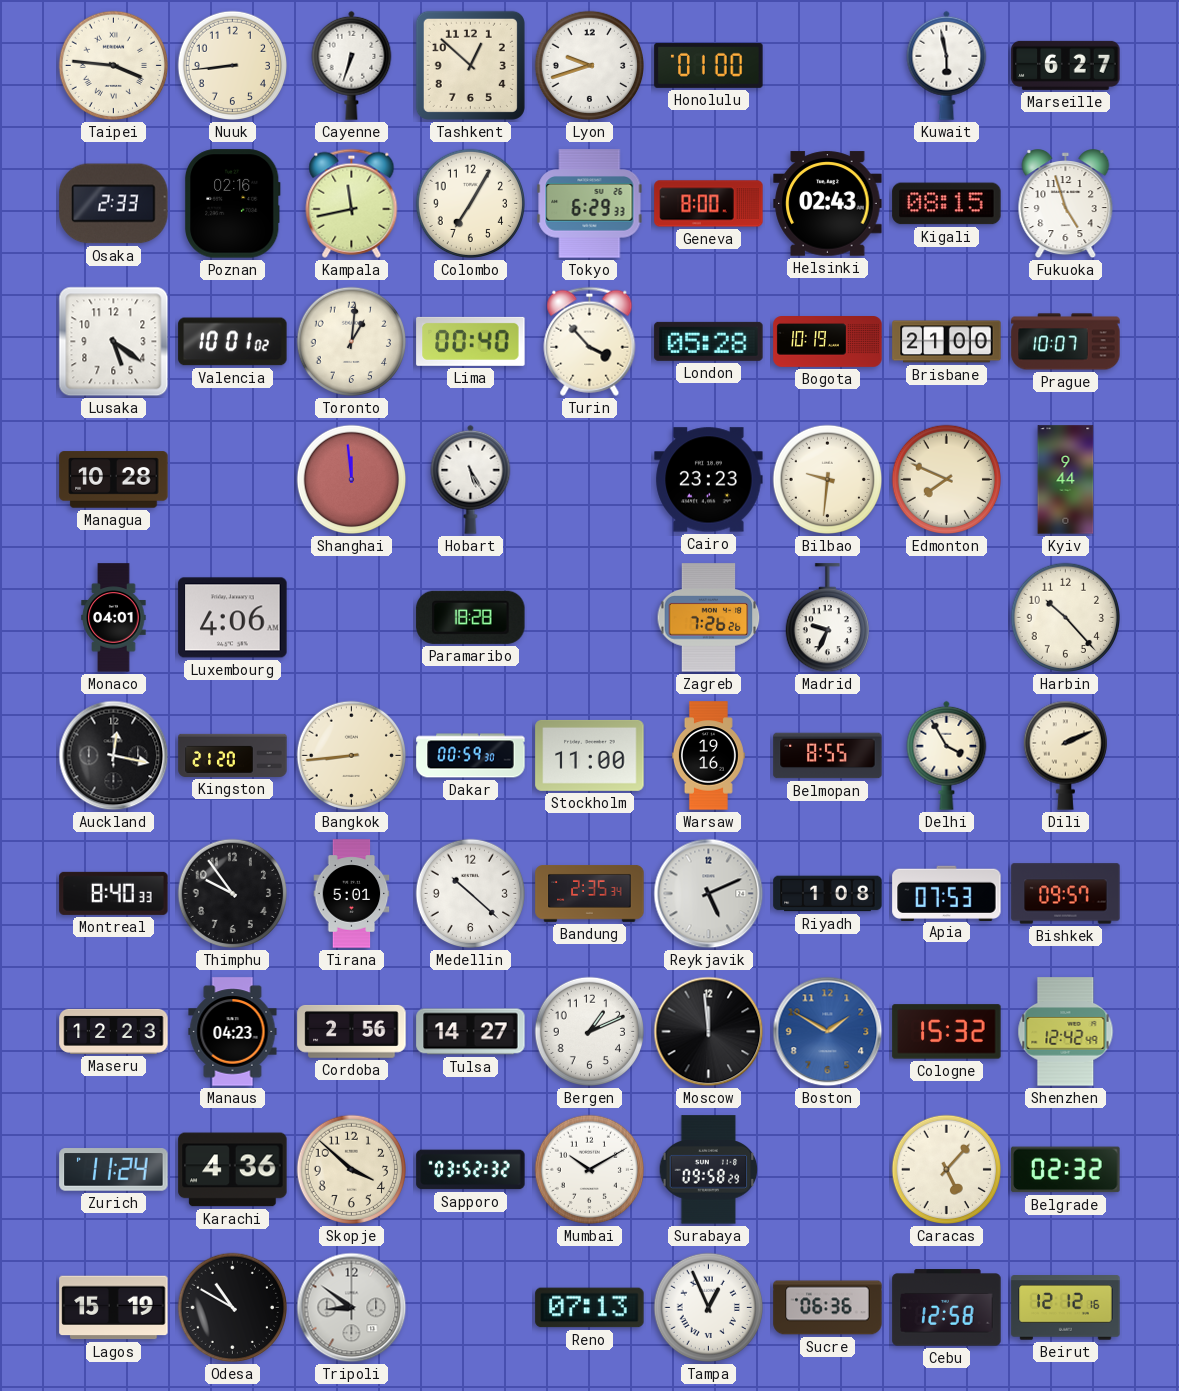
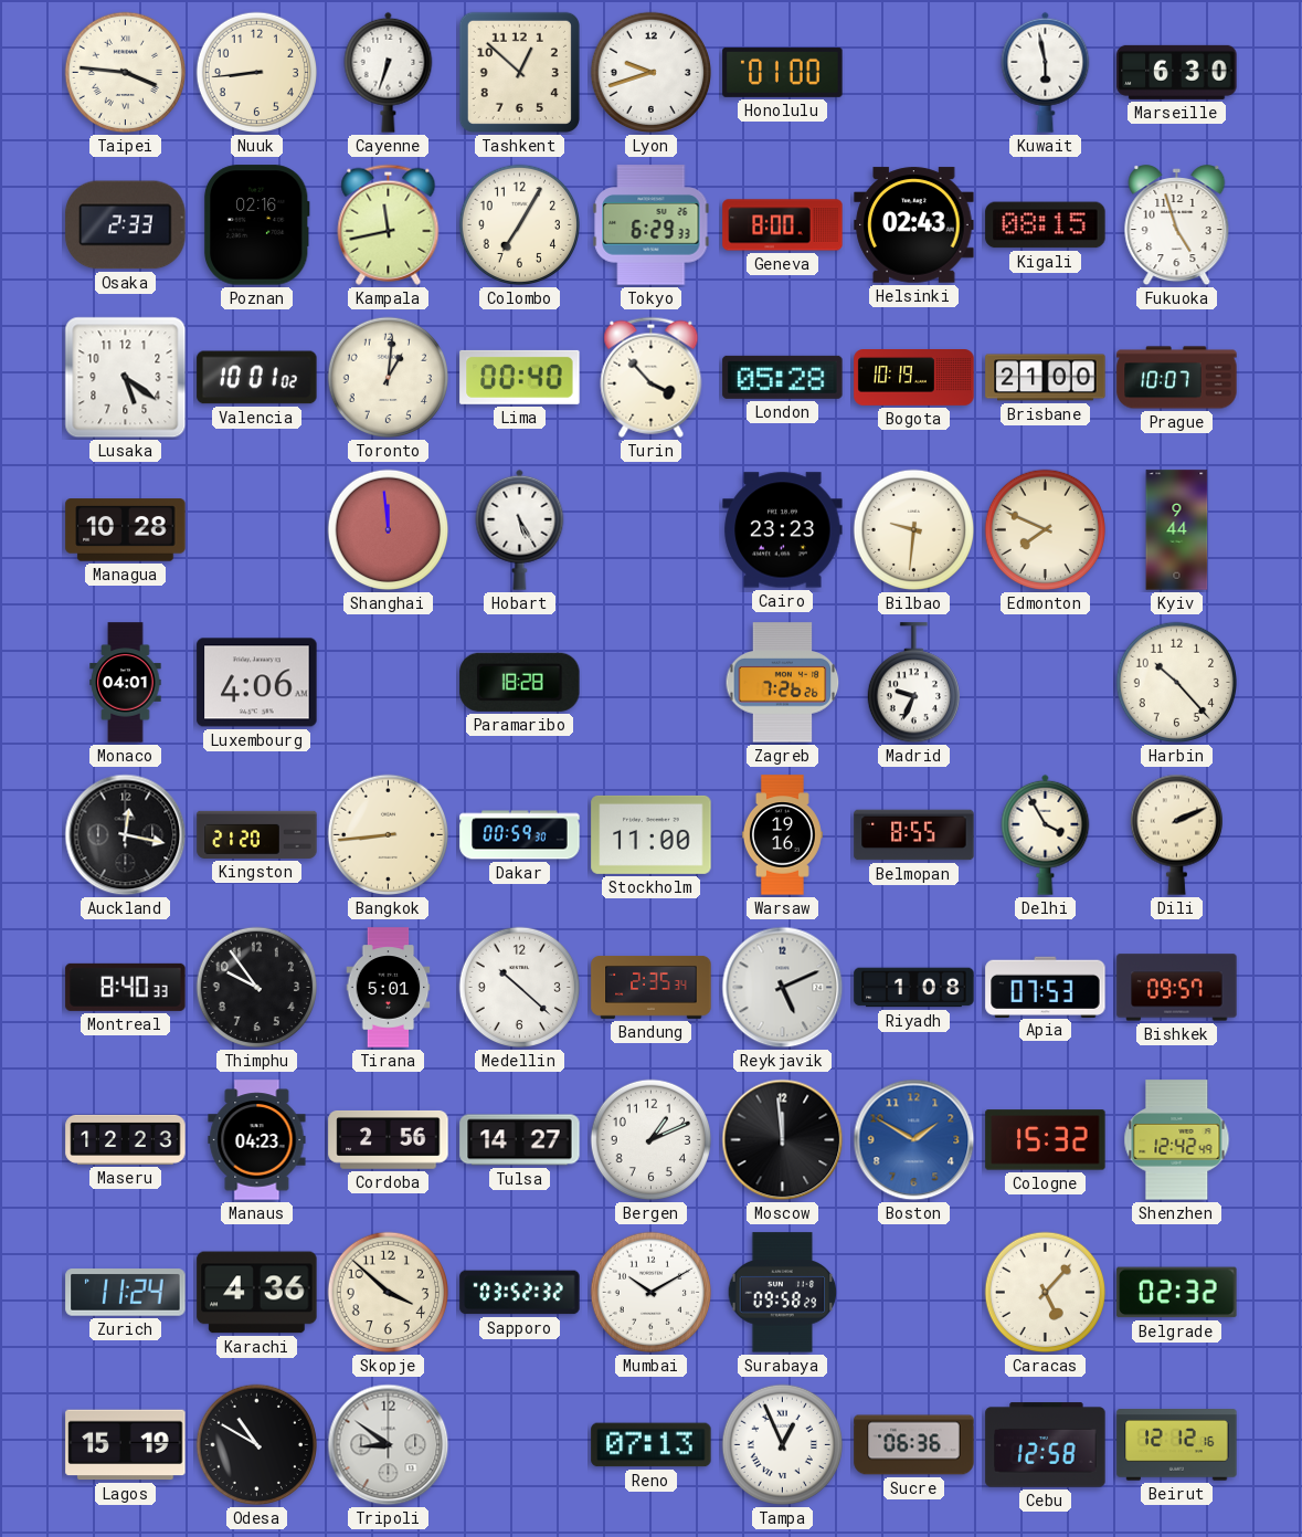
Marseille: 6:27 -> 6:30
